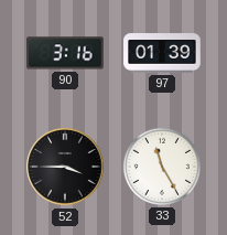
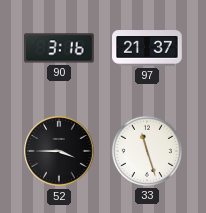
97: 01:39 -> 21:37
33: 11:25 -> 11:27
